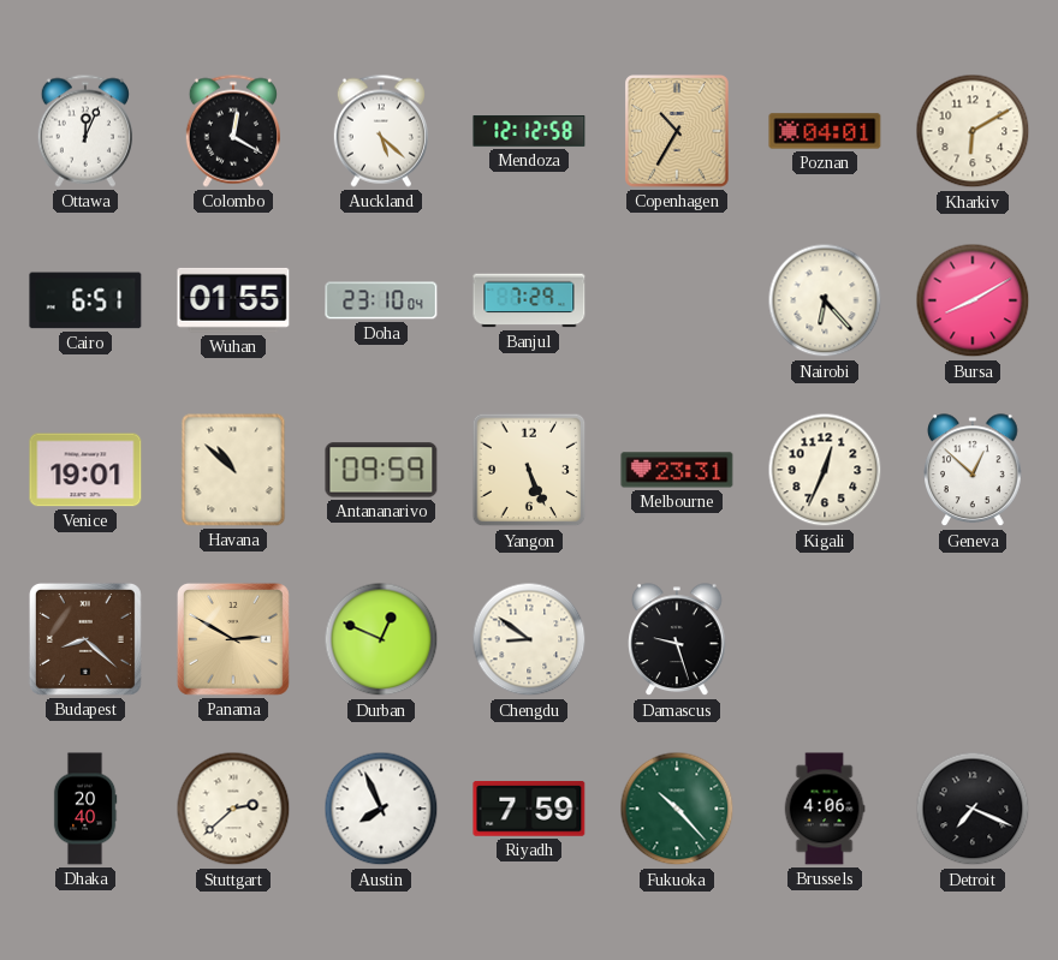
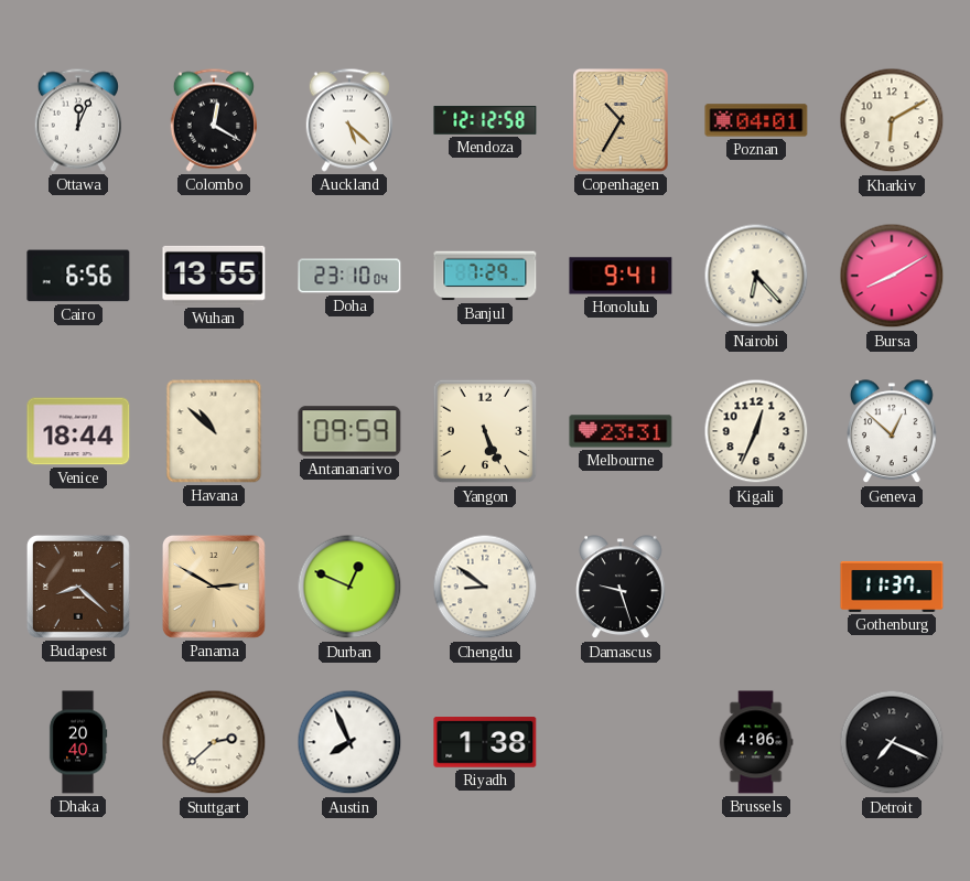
Cairo: 6:51 -> 6:56
Wuhan: 01:55 -> 13:55
Honolulu: none -> 9:41
Venice: 19:01 -> 18:44
Gothenburg: none -> 11:37
Riyadh: 7:59 -> 1:38
Fukuoka: 10:23 -> none
